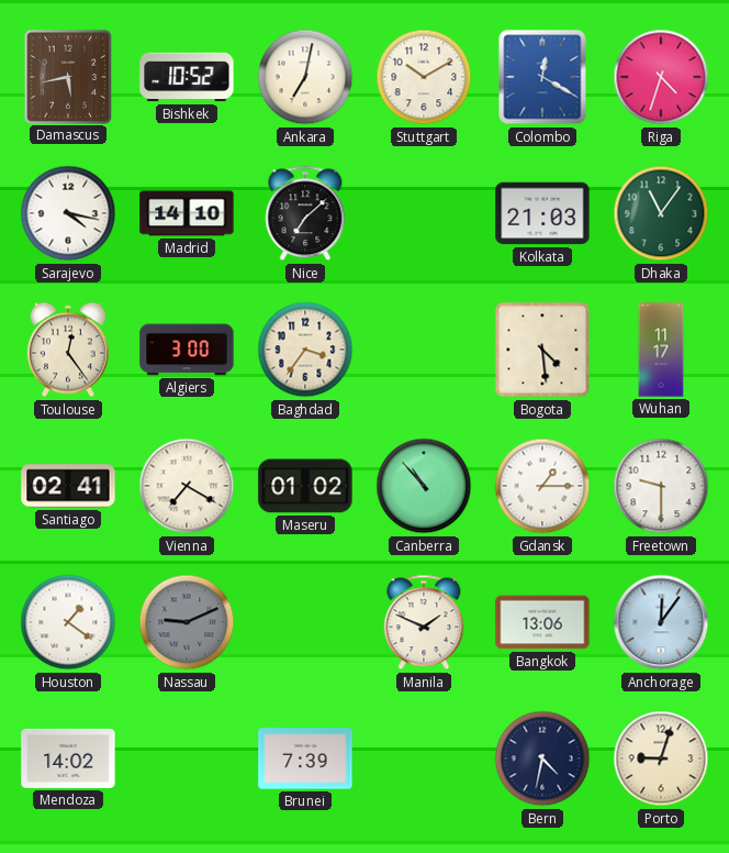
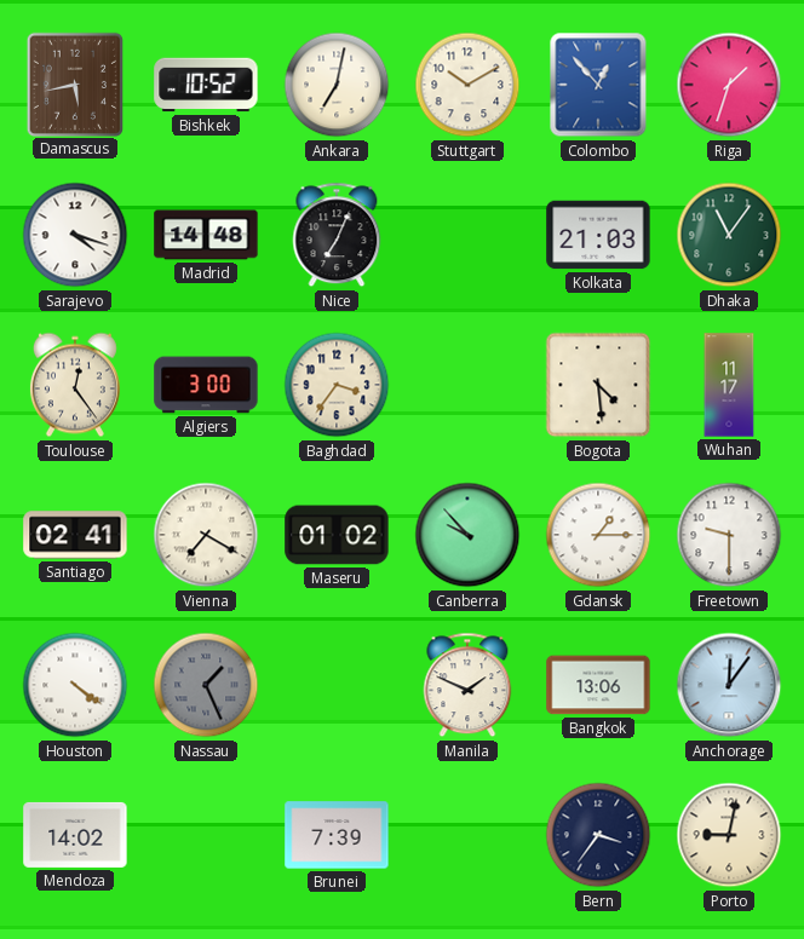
Colombo: 12:20 -> 12:53
Riga: 4:33 -> 1:33
Sarajevo: 4:17 -> 4:18
Madrid: 14:10 -> 14:48
Nice: 7:08 -> 7:04
Canberra: 10:53 -> 9:53
Houston: 1:21 -> 4:21
Nassau: 9:11 -> 1:26
Bern: 4:32 -> 3:36
Porto: 9:03 -> 9:02
